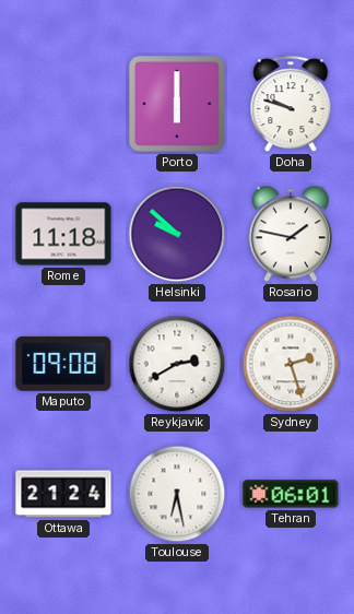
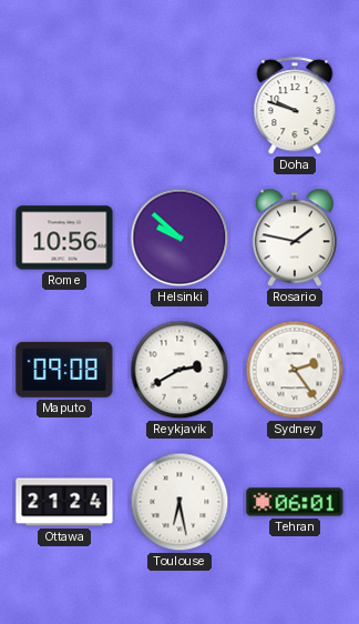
Porto: 6:00 -> none
Rome: 11:18 -> 10:56
Sydney: 2:27 -> 2:24
